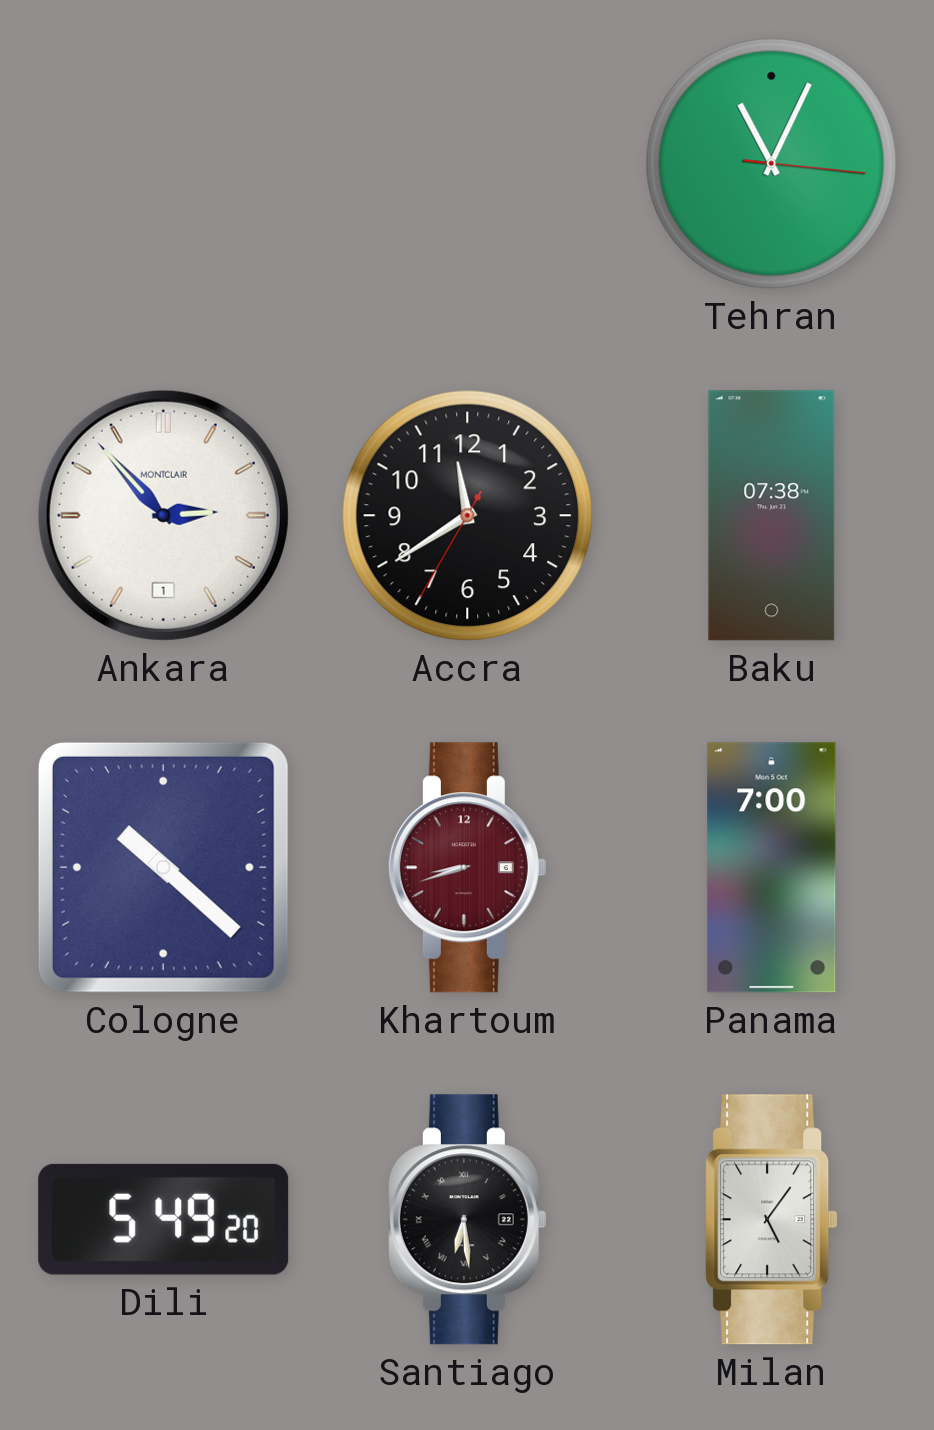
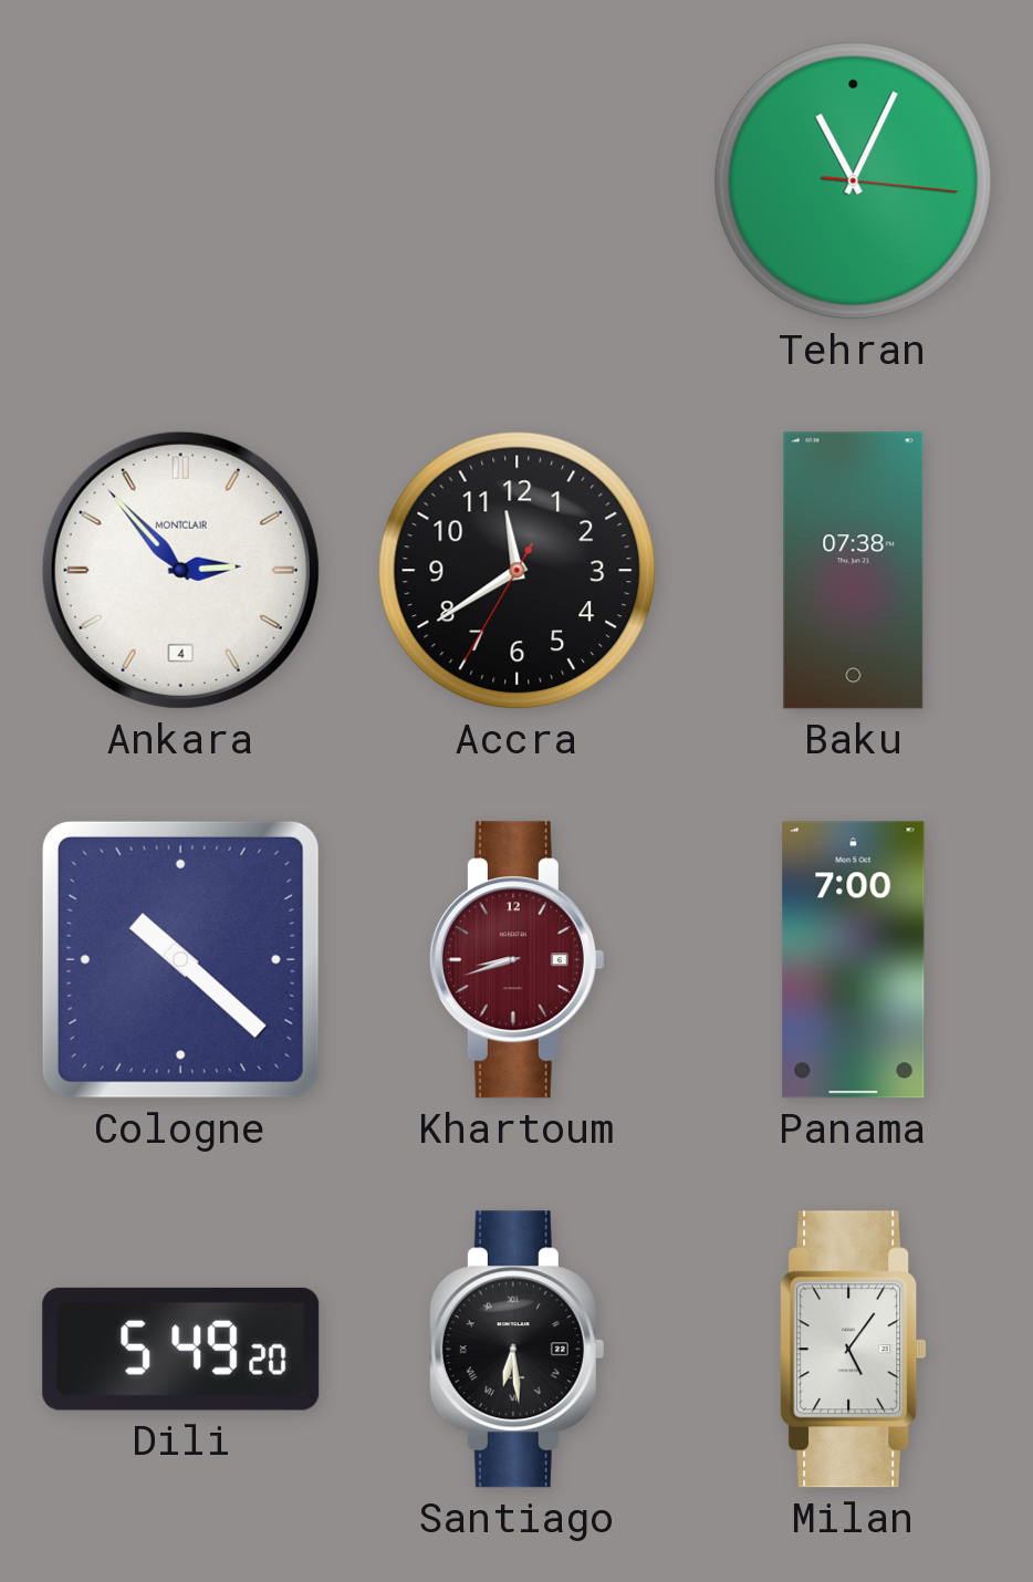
Ankara date: 1 -> 4
